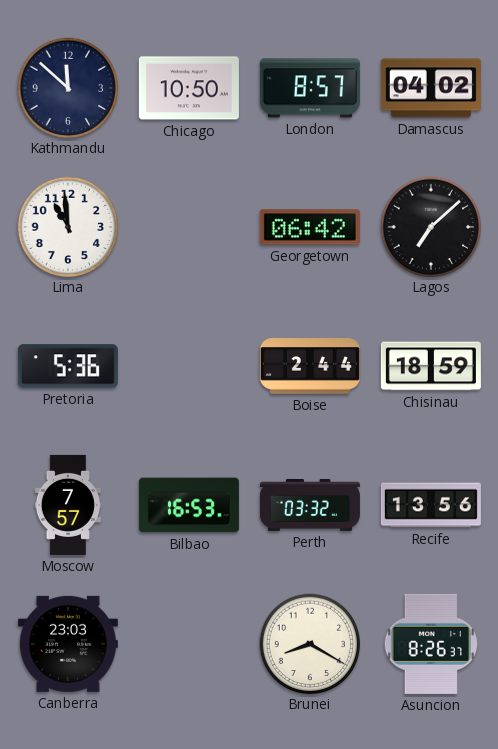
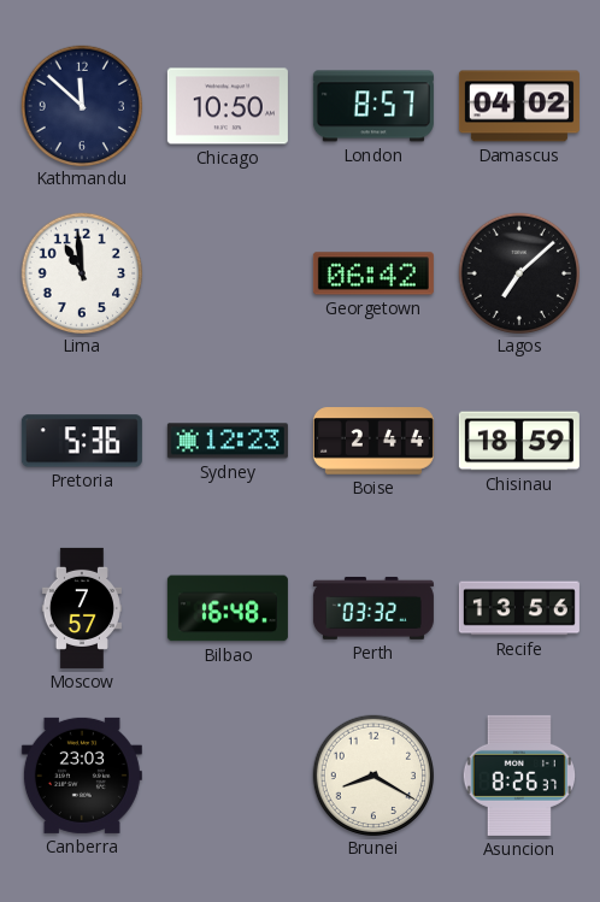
Sydney: none -> 12:23
Bilbao: 16:53 -> 16:48
